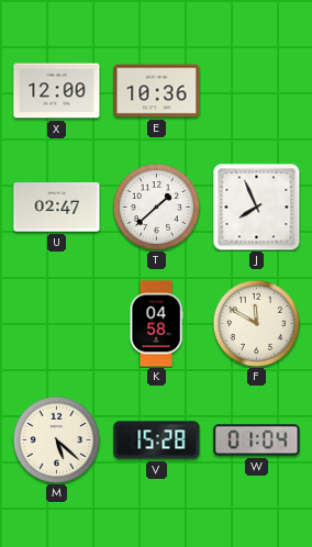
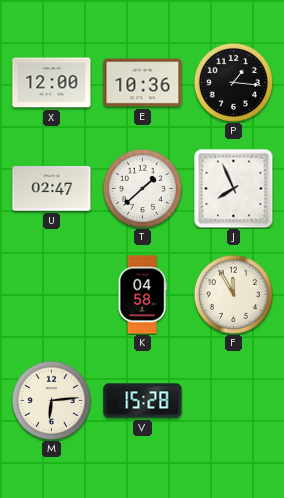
P: none -> 1:16
F: 11:50 -> 11:55
M: 5:22 -> 6:14
W: 01:04 -> none
